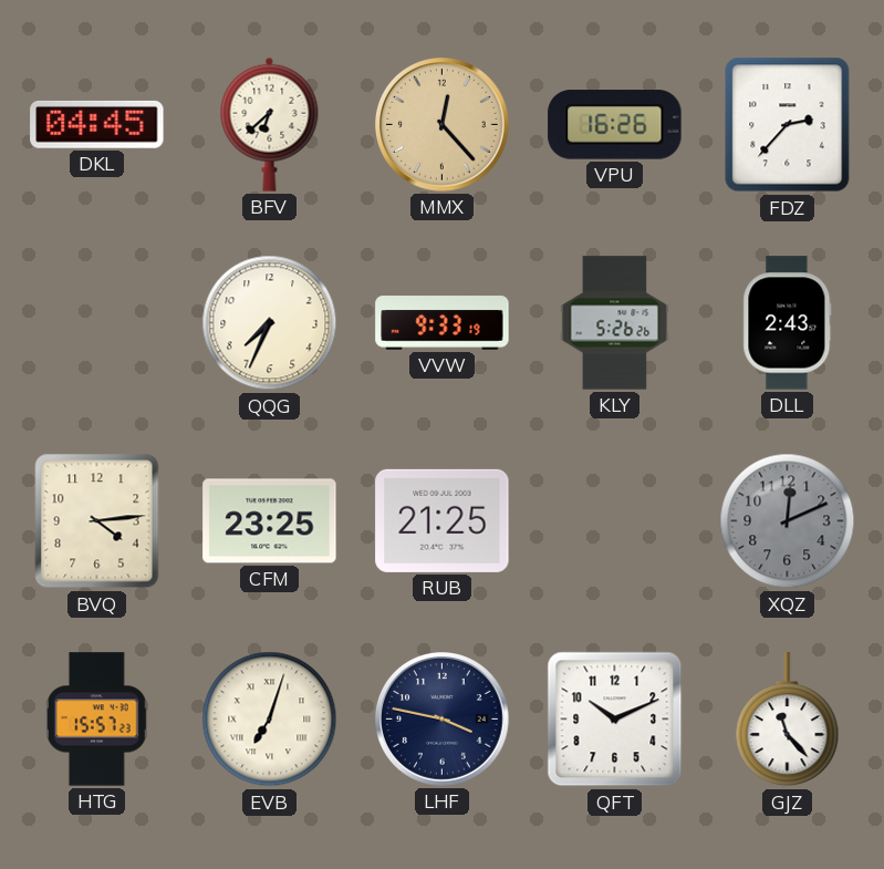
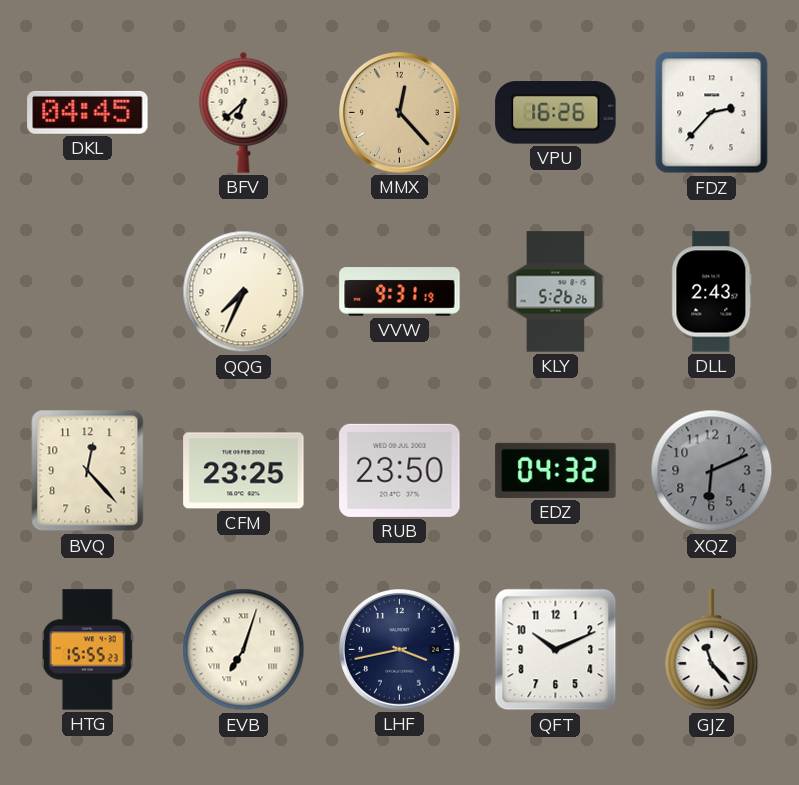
VVW: 9:33 -> 9:31
BVQ: 4:14 -> 12:23
RUB: 21:25 -> 23:50
EDZ: none -> 04:32
XQZ: 12:11 -> 6:11
HTG: 15:57 -> 15:55
LHF: 3:47 -> 3:43
